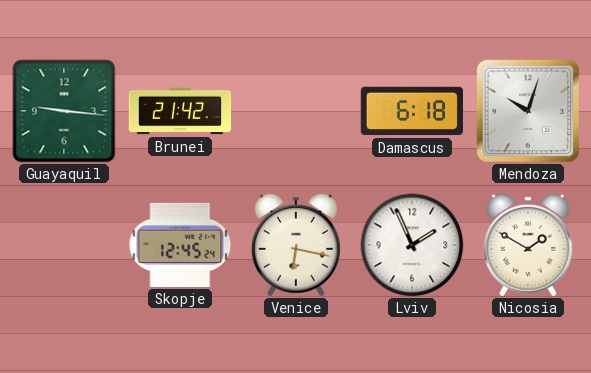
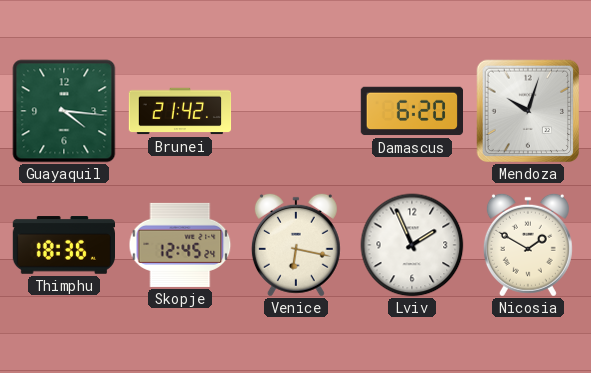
Guayaquil: 9:16 -> 4:16
Damascus: 6:18 -> 6:20
Thimphu: none -> 18:36
